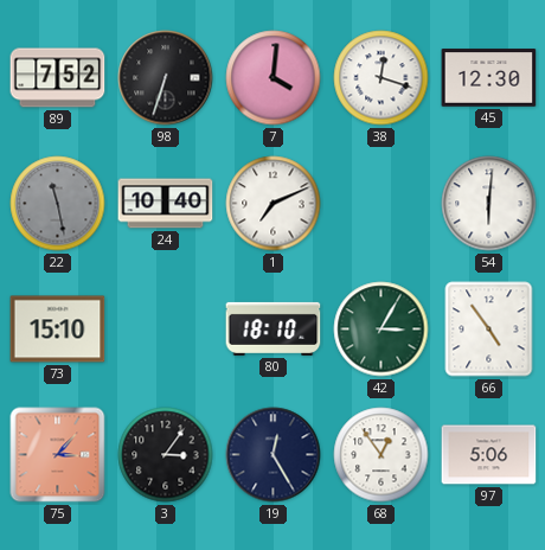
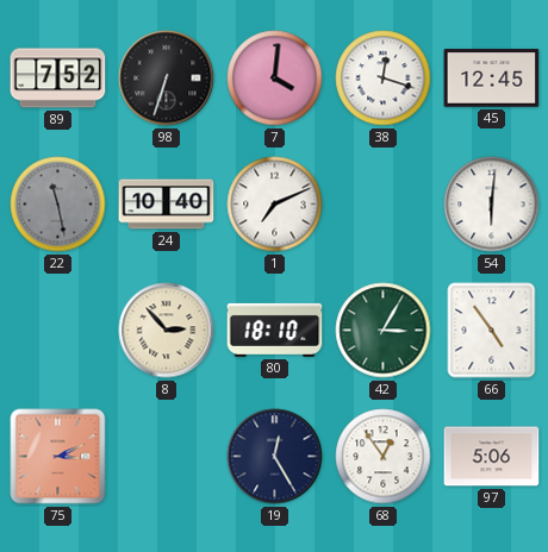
45: 12:30 -> 12:45
73: 15:10 -> none
8: none -> 2:53
75: 3:07 -> 3:11
3: 3:06 -> none
